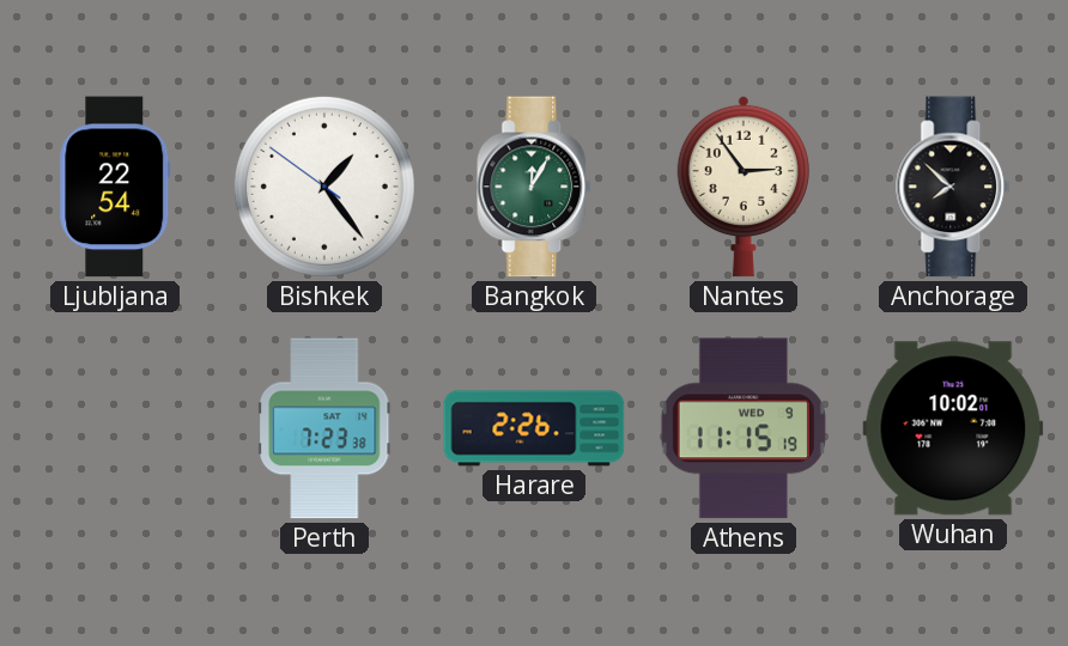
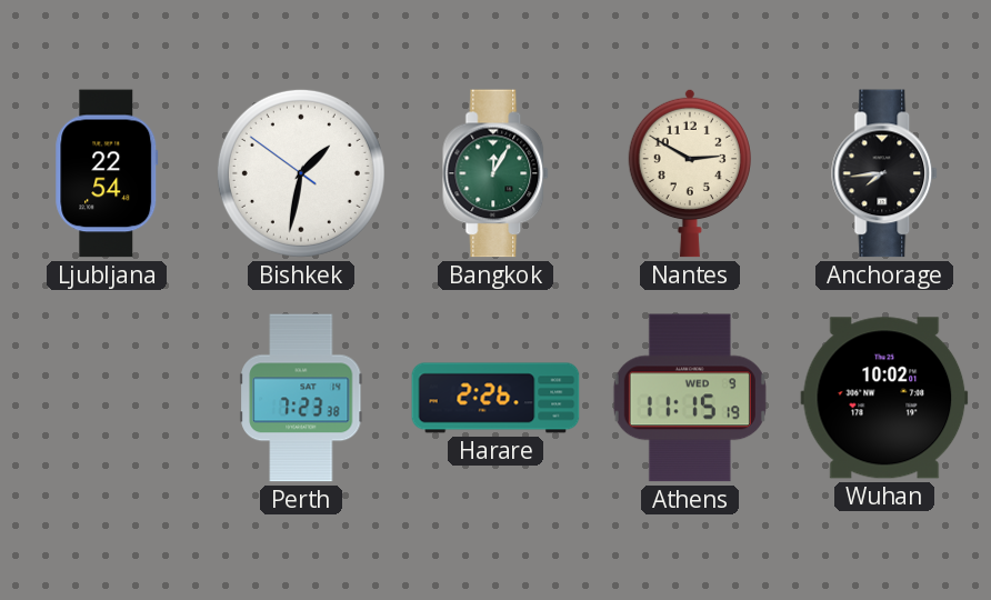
Bishkek: 1:23 -> 1:31
Nantes: 2:54 -> 2:50
Anchorage: 7:52 -> 7:44
